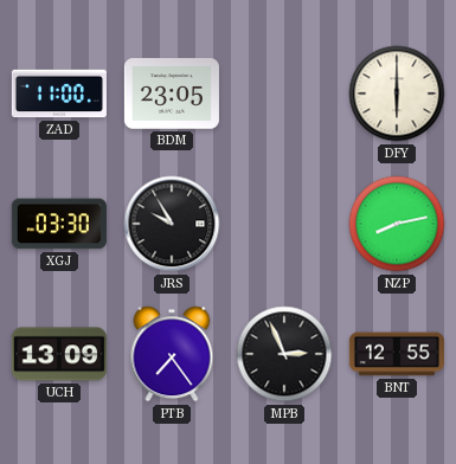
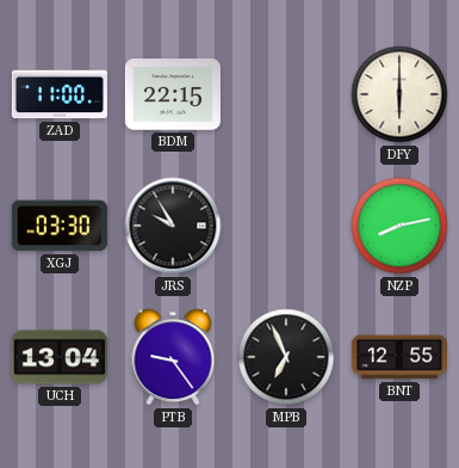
BDM: 23:05 -> 22:15
UCH: 13:09 -> 13:04
PTB: 7:24 -> 9:24
MPB: 2:56 -> 6:56
